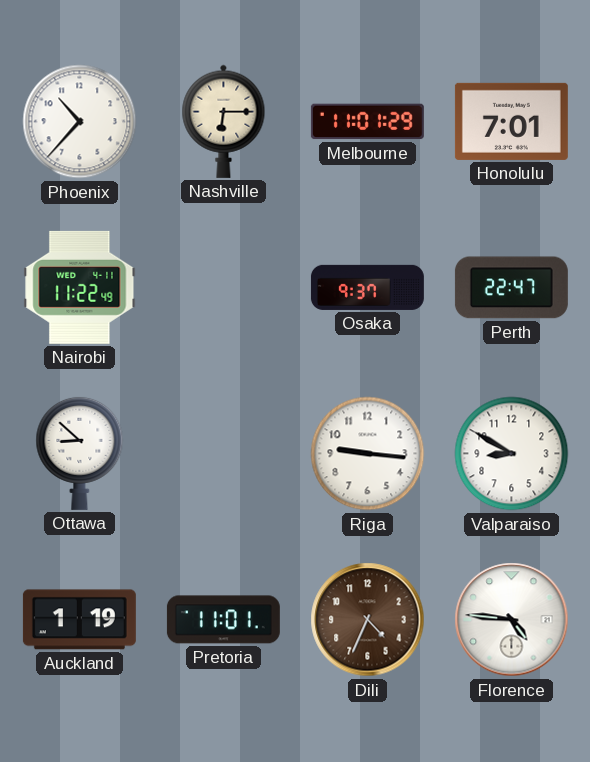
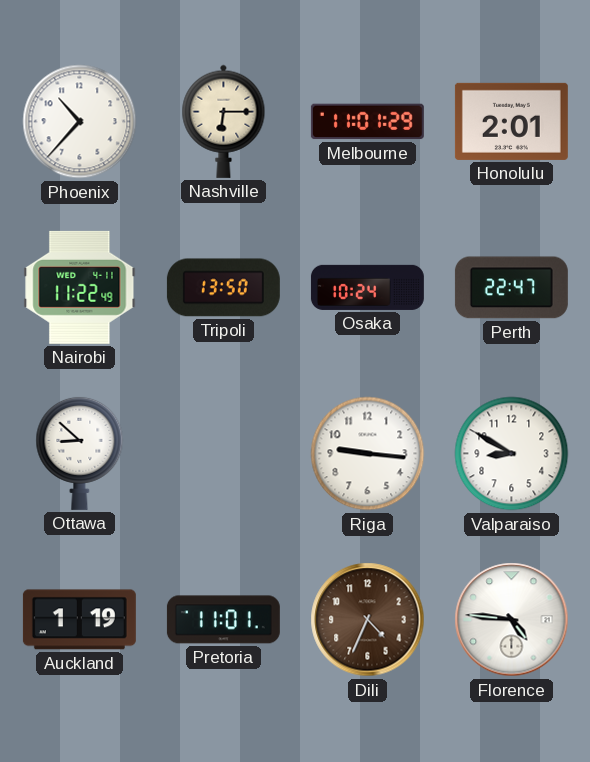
Honolulu: 7:01 -> 2:01
Tripoli: none -> 13:50
Osaka: 9:37 -> 10:24
